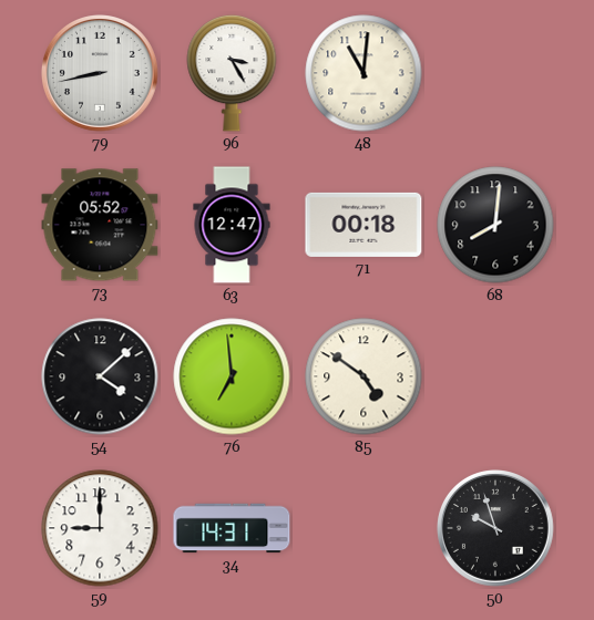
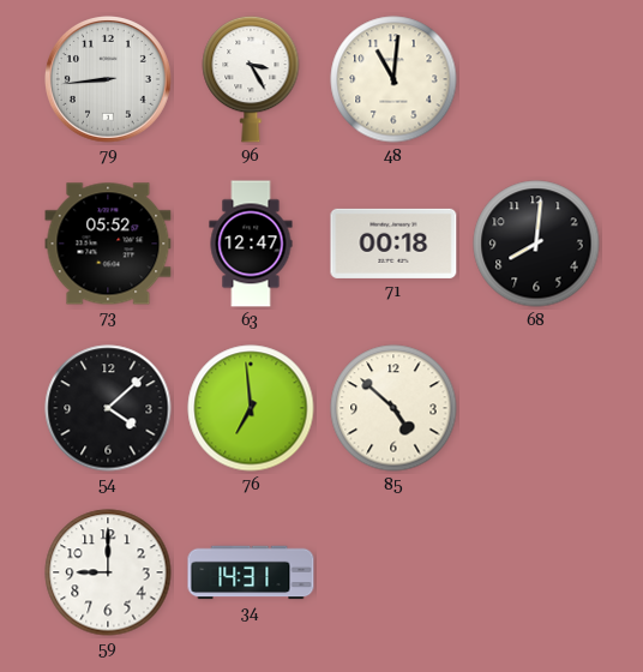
79: 8:43 -> 8:44
85: 4:51 -> 4:52
50: 9:57 -> none
